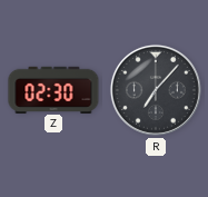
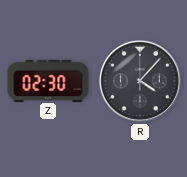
R: 7:07 -> 4:07
